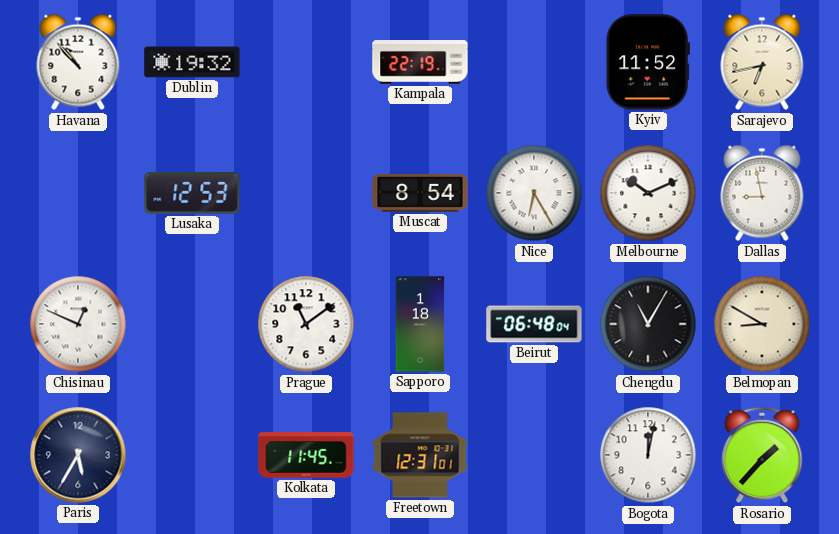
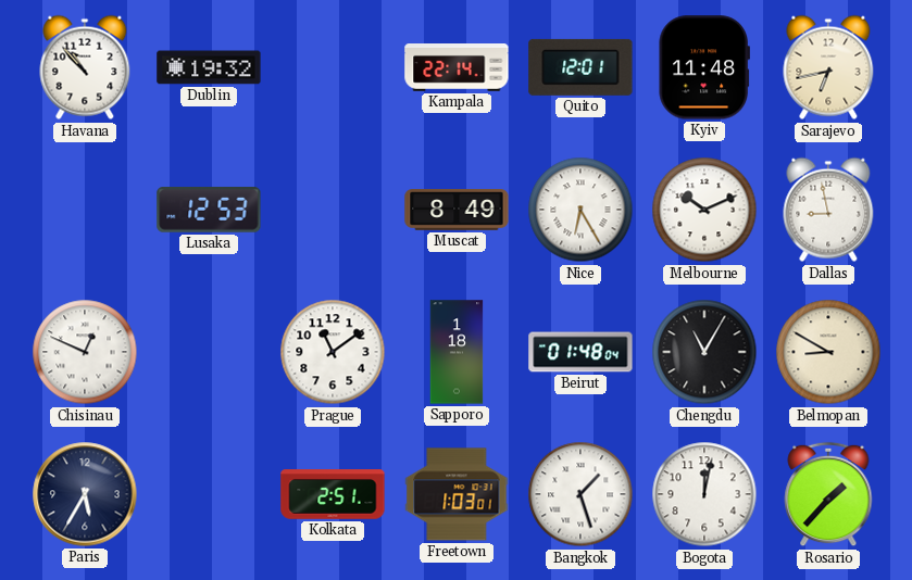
Kampala: 22:19 -> 22:14
Quito: none -> 12:01
Kyiv: 11:52 -> 11:48
Muscat: 8:54 -> 8:49
Beirut: 06:48 -> 01:48
Kolkata: 11:45 -> 2:51
Freetown: 12:31 -> 1:03
Bangkok: none -> 1:27
